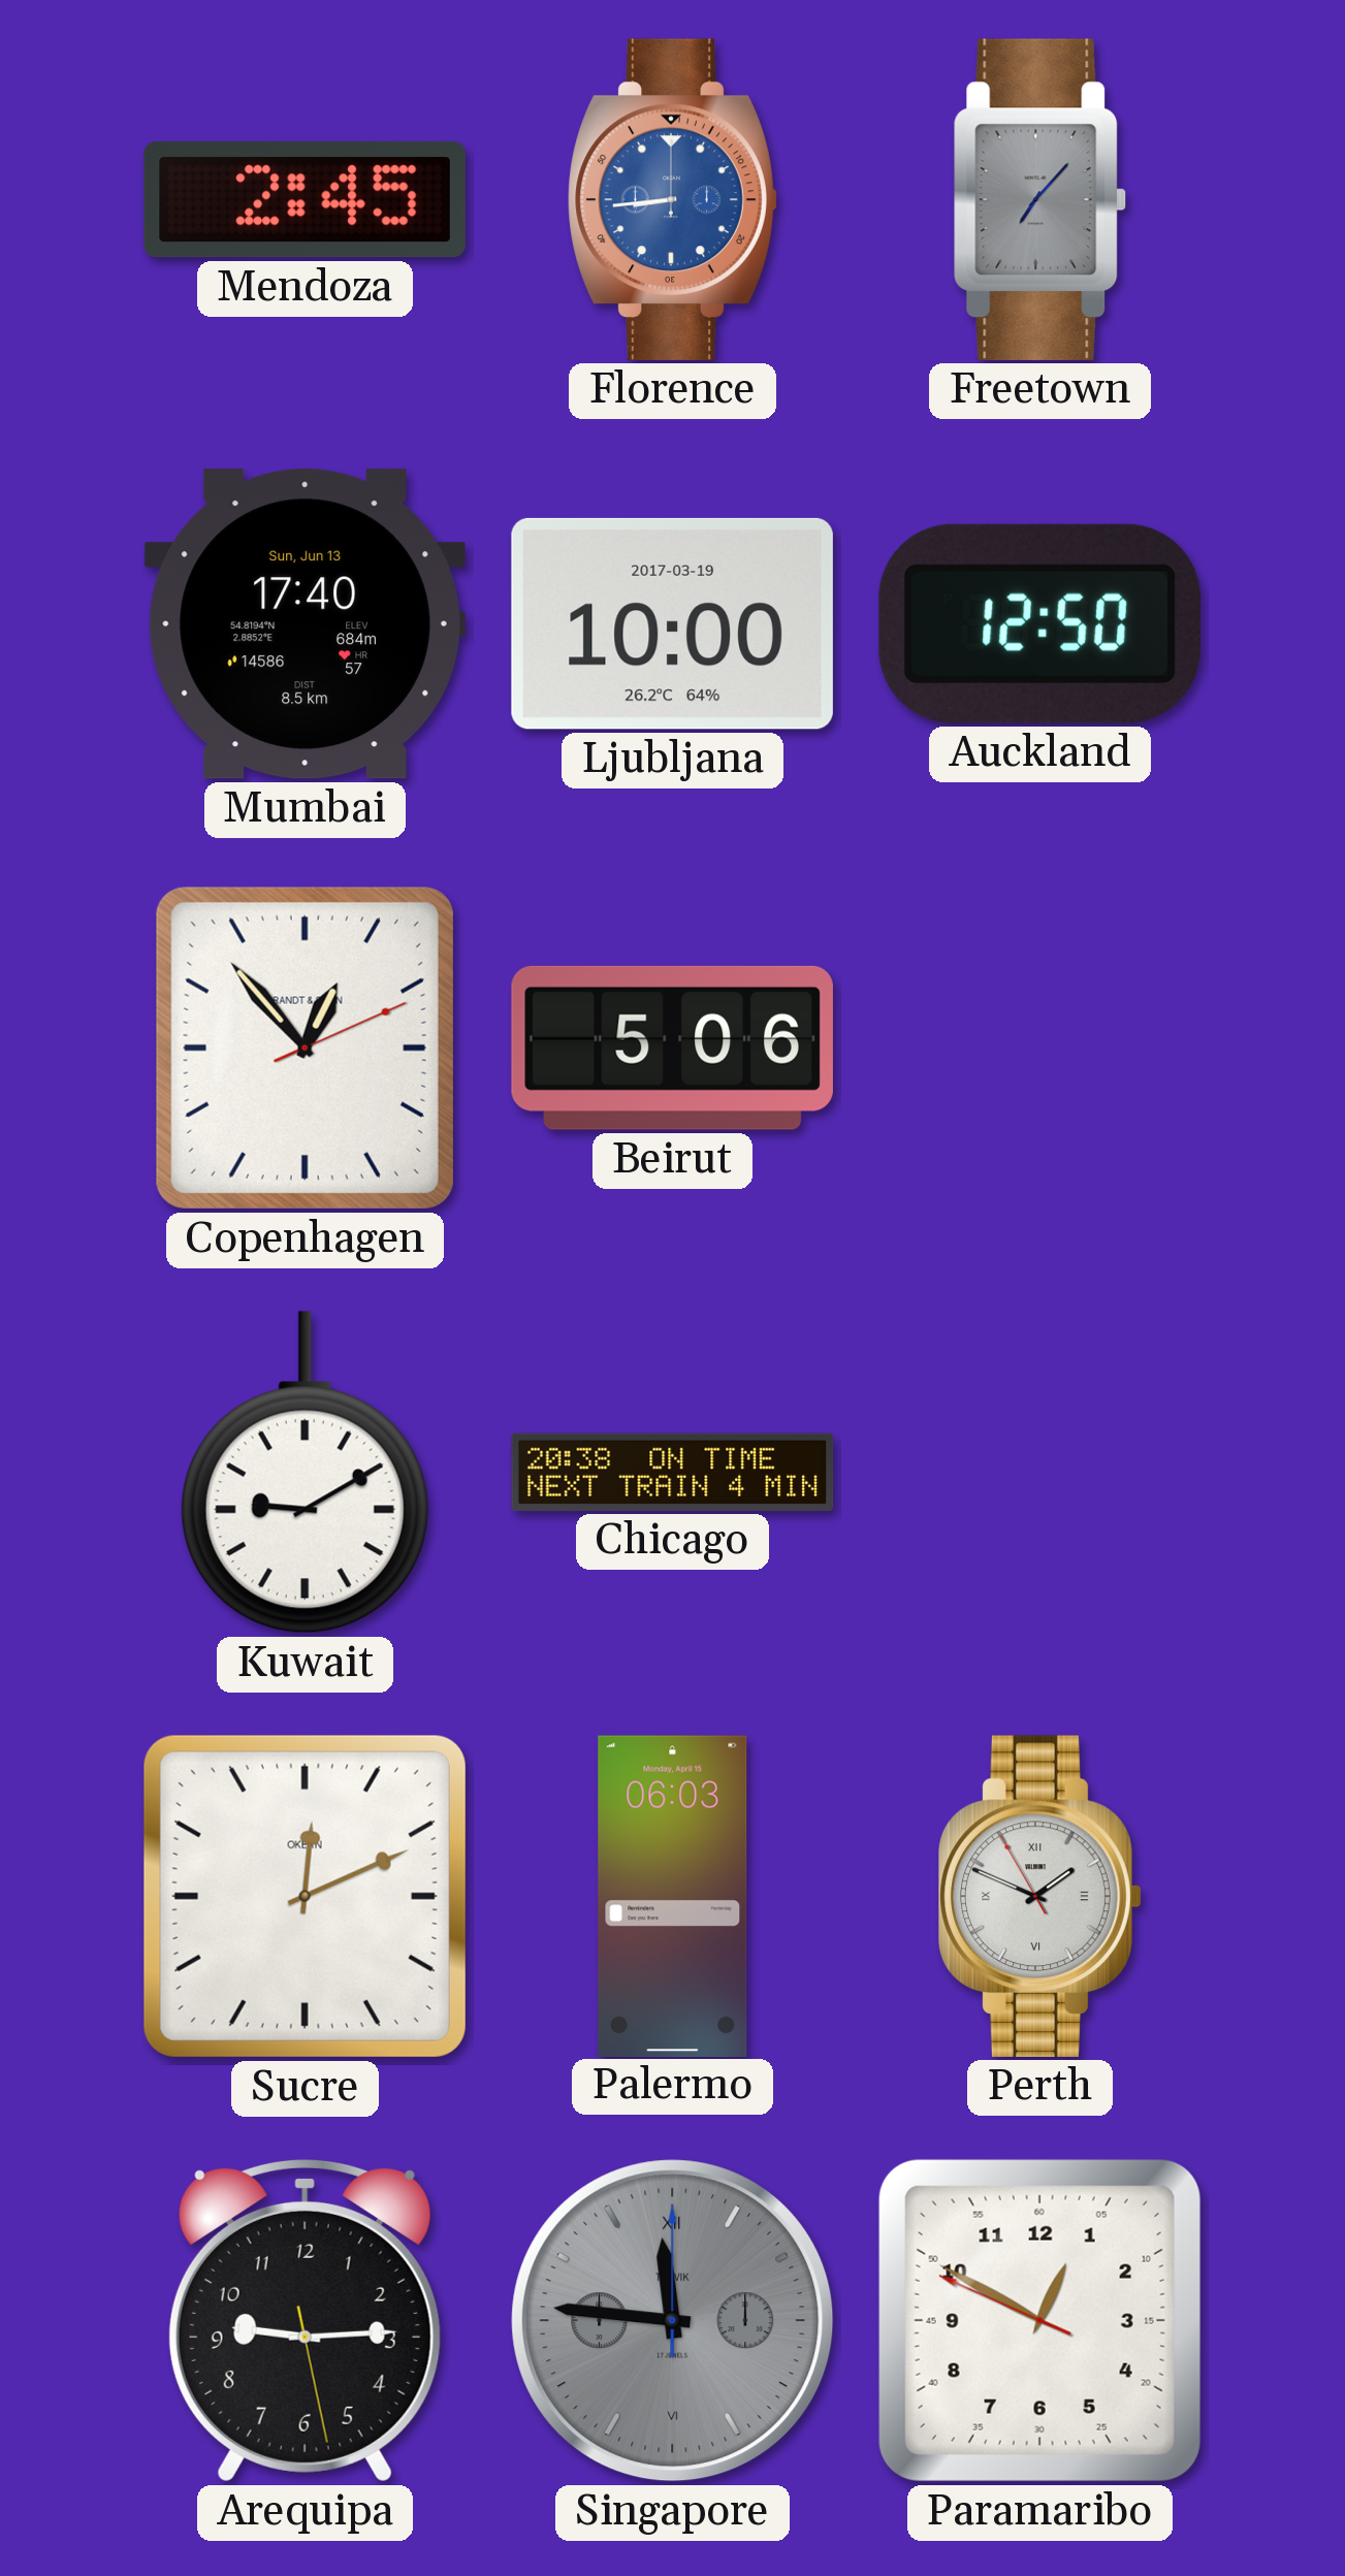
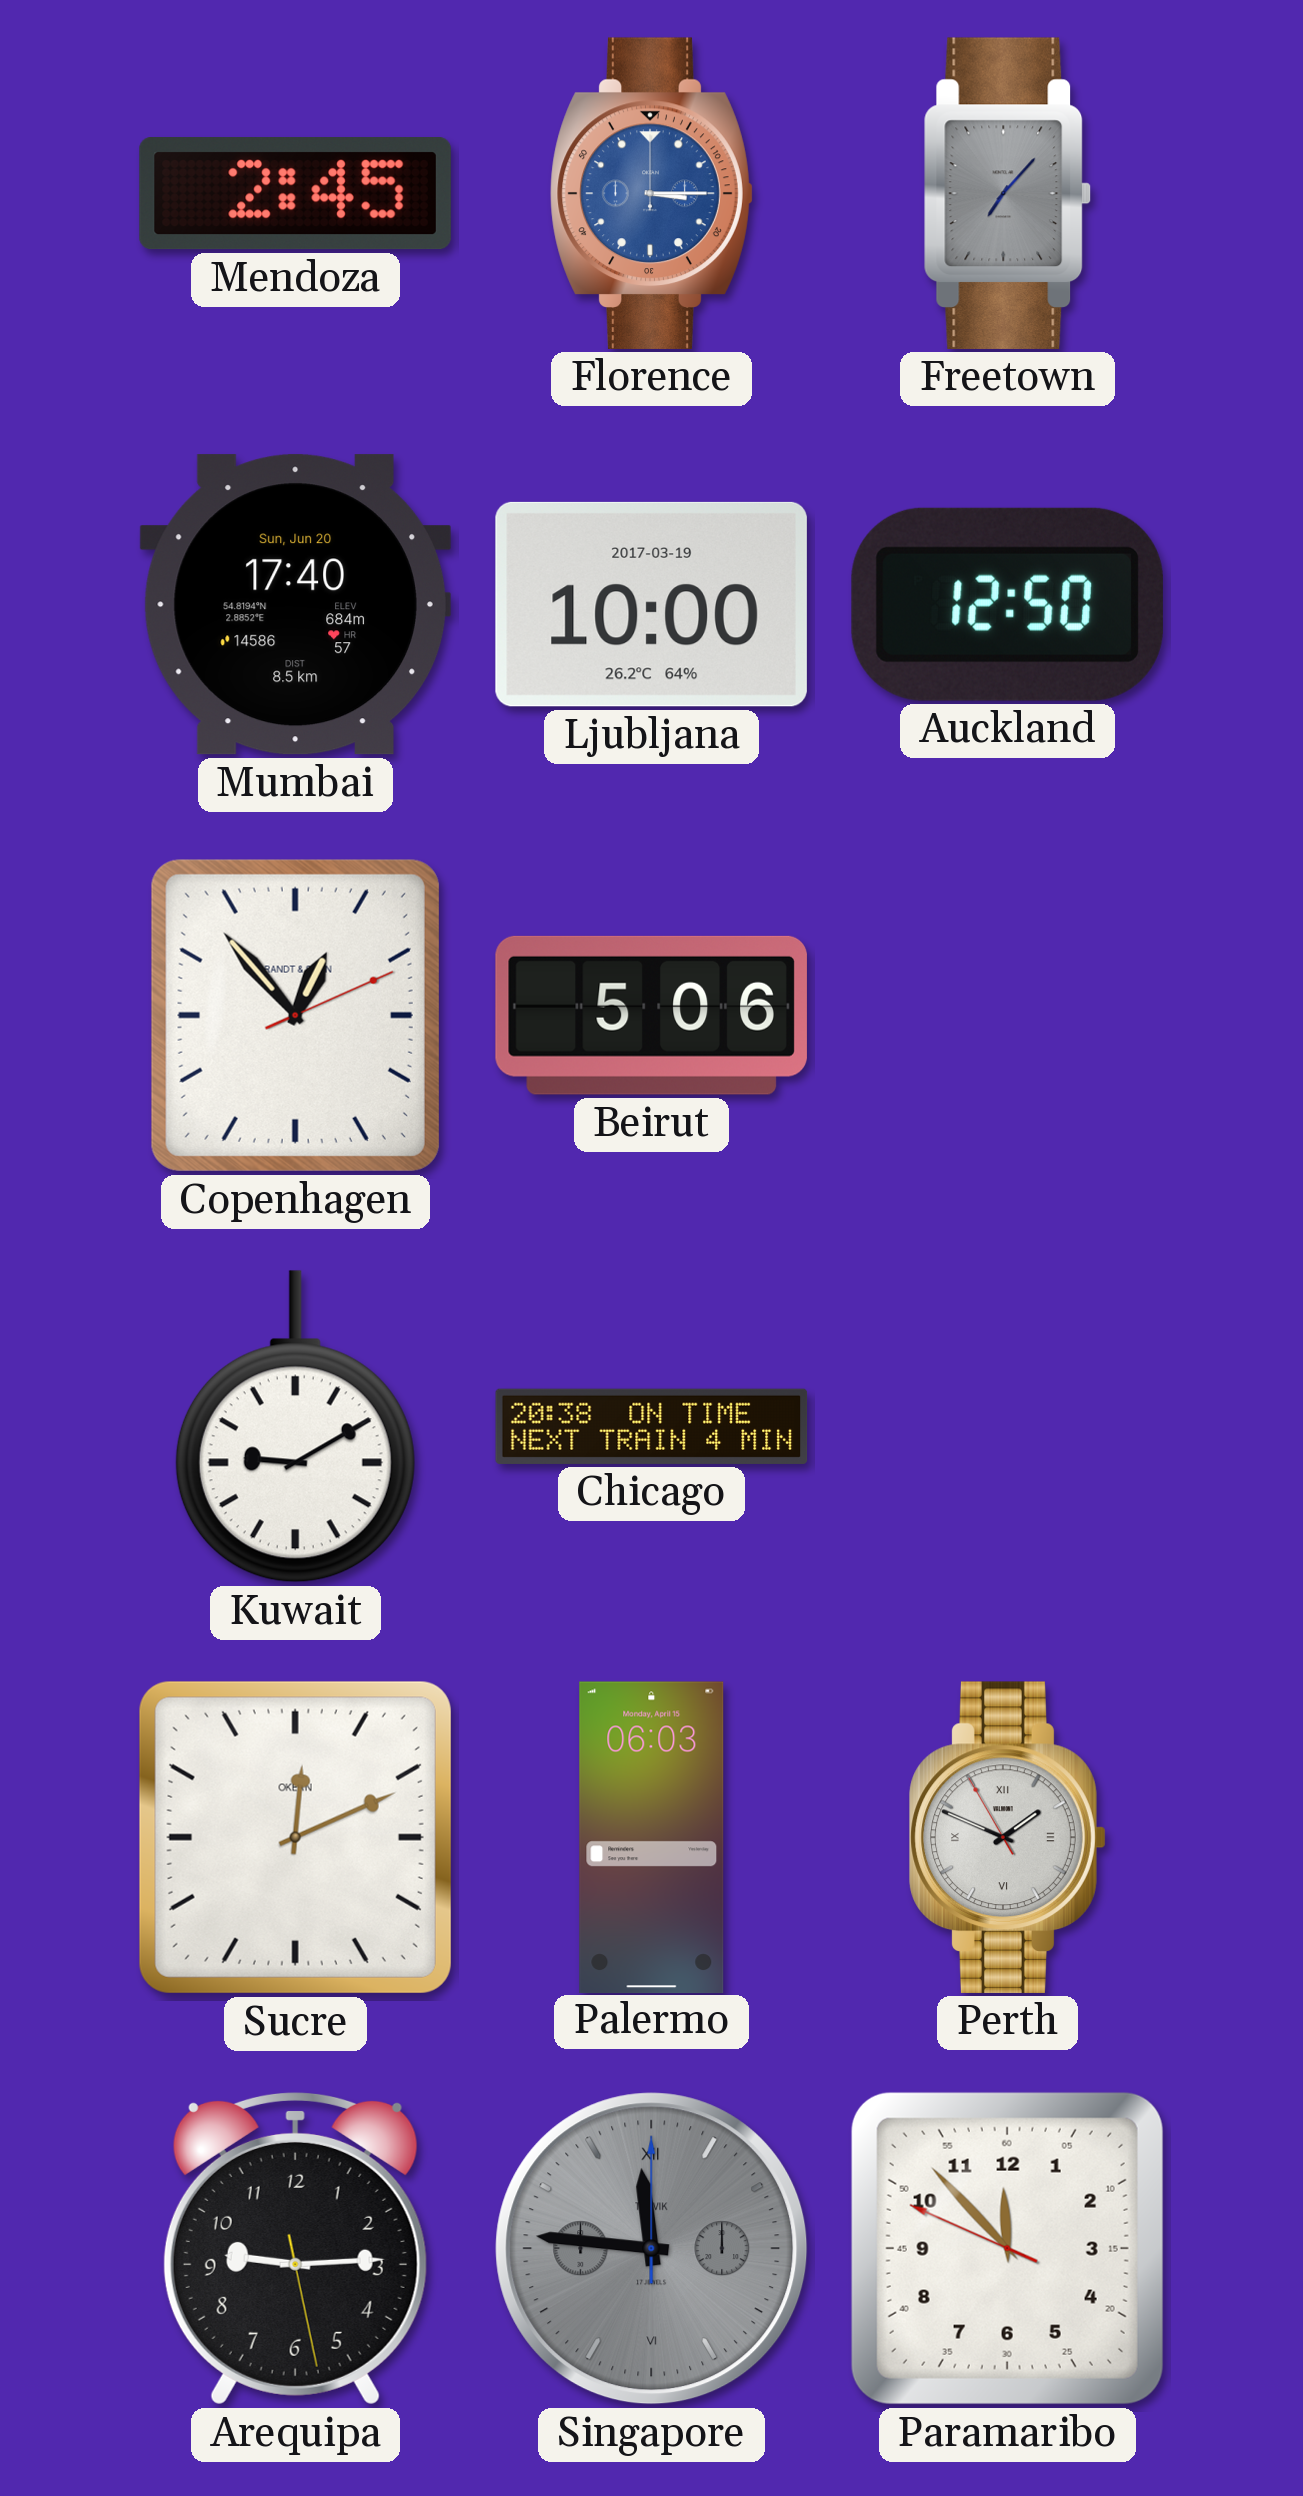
Florence: 8:44 -> 3:15
Mumbai date: Sun, Jun 13 -> Sun, Jun 20
Paramaribo: 12:49 -> 11:52
